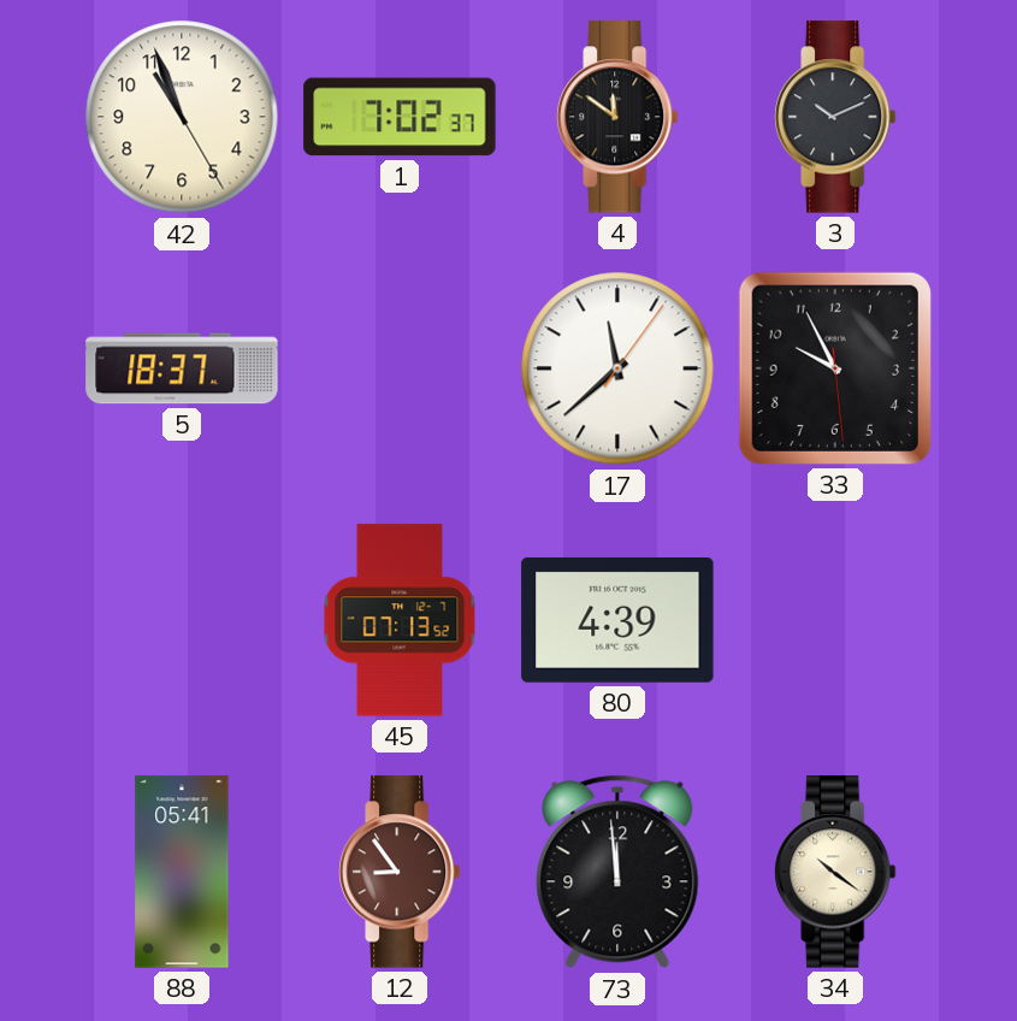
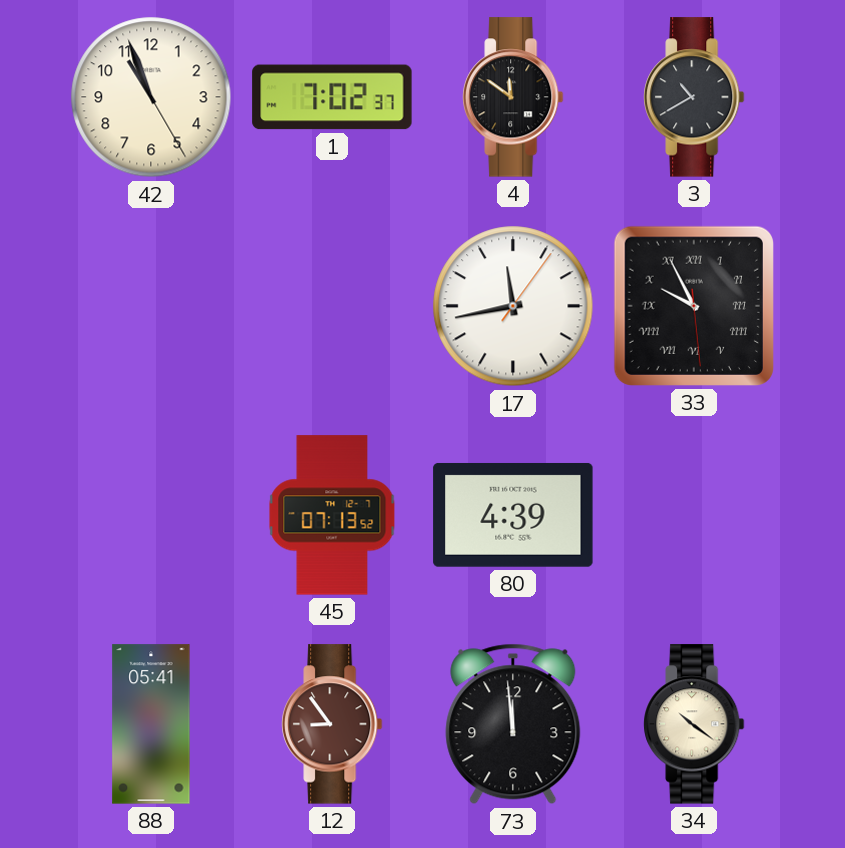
3: 10:11 -> 10:40
5: 18:37 -> none
17: 11:38 -> 11:43
33 numerals: Arabic -> Roman
